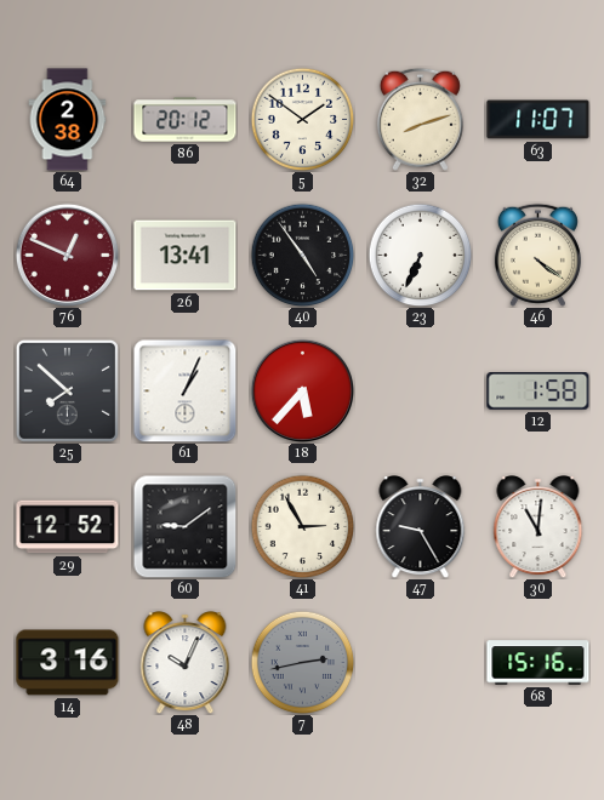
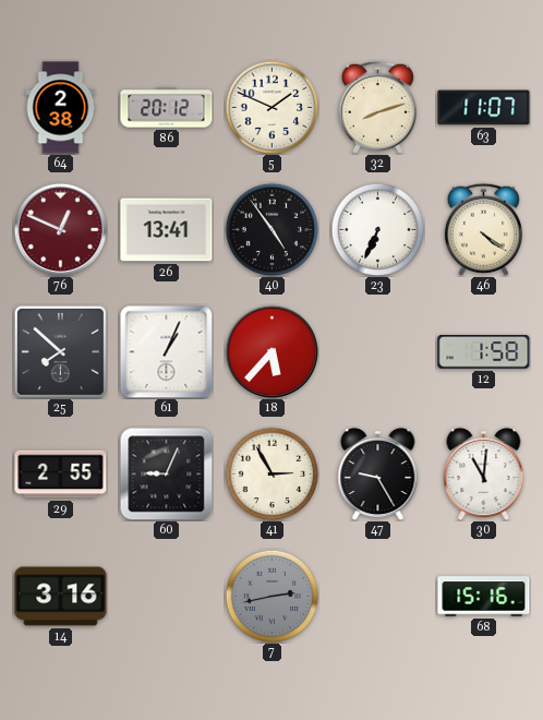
5: 1:51 -> 1:49
29: 12:52 -> 2:55
60: 9:09 -> 9:04
48: 10:04 -> none
